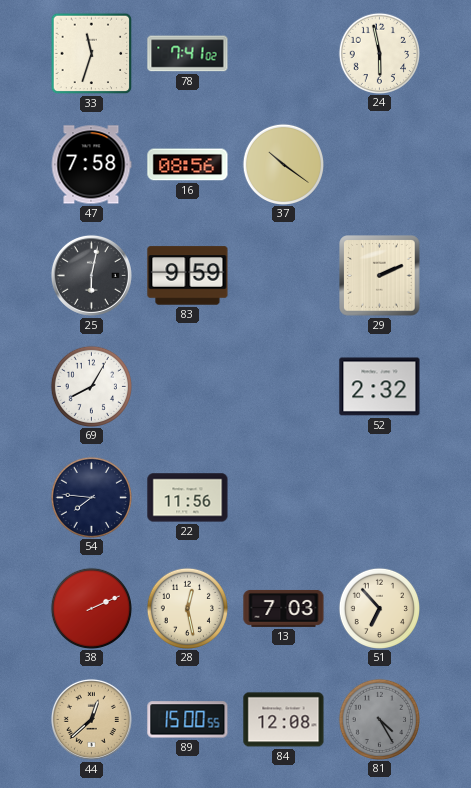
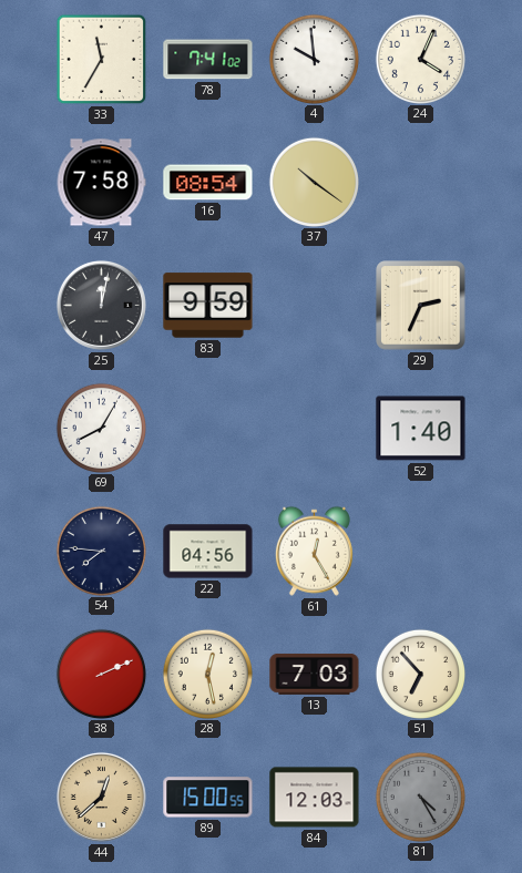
33: 11:33 -> 11:35
4: none -> 9:59
24: 5:58 -> 4:04
16: 08:56 -> 08:54
25: 6:02 -> 12:02
29: 2:11 -> 2:34
52: 2:32 -> 1:40
22: 11:56 -> 04:56
61: none -> 12:25
84: 12:08 -> 12:03
